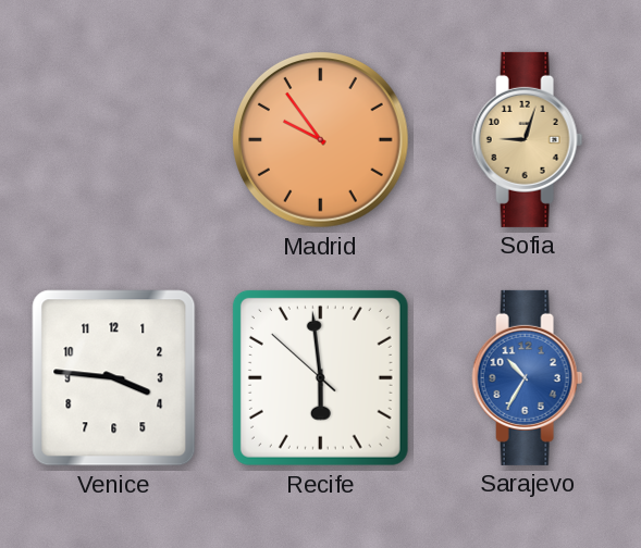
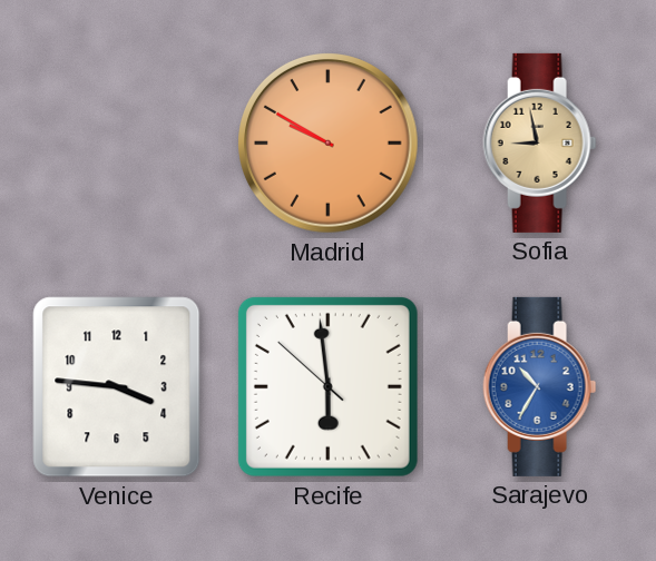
Madrid: 9:54 -> 9:50
Sofia: 9:03 -> 8:58
